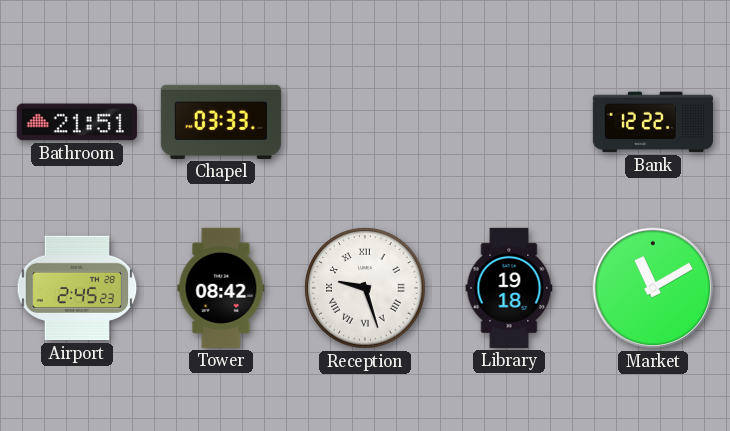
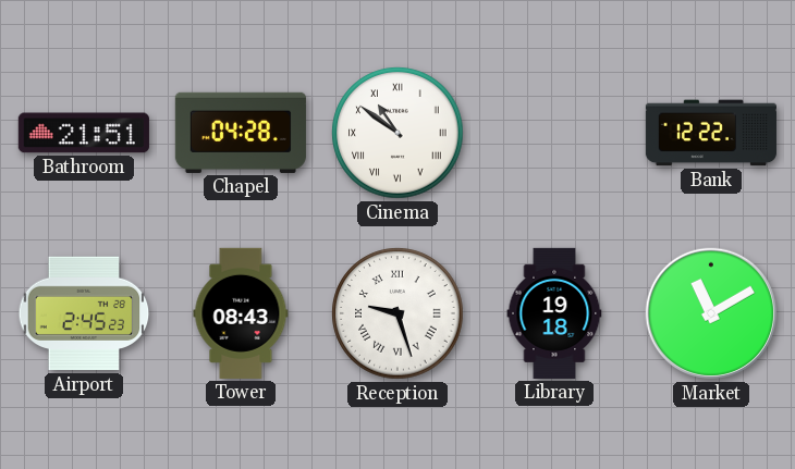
Chapel: 03:33 -> 04:28
Cinema: none -> 10:51
Tower: 08:42 -> 08:43
